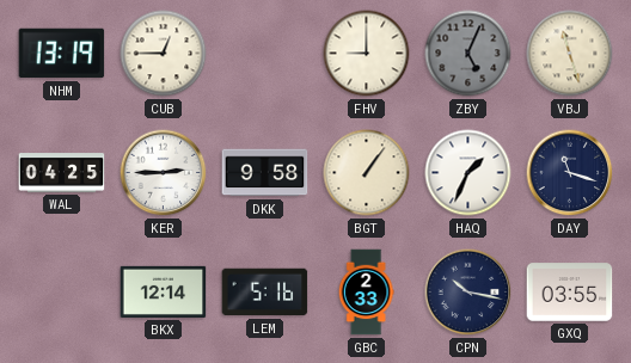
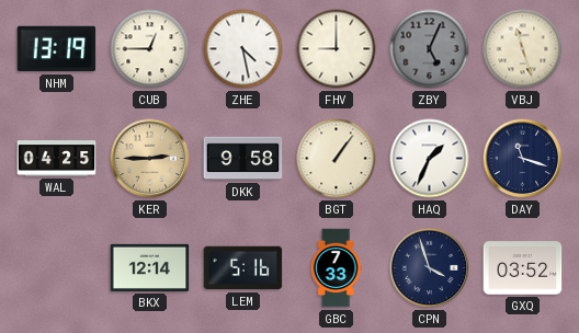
ZHE: none -> 4:28
KER dial: white -> champagne
GBC: 2:33 -> 7:33
CPN: 10:17 -> 3:57
GXQ: 03:55 -> 03:52
